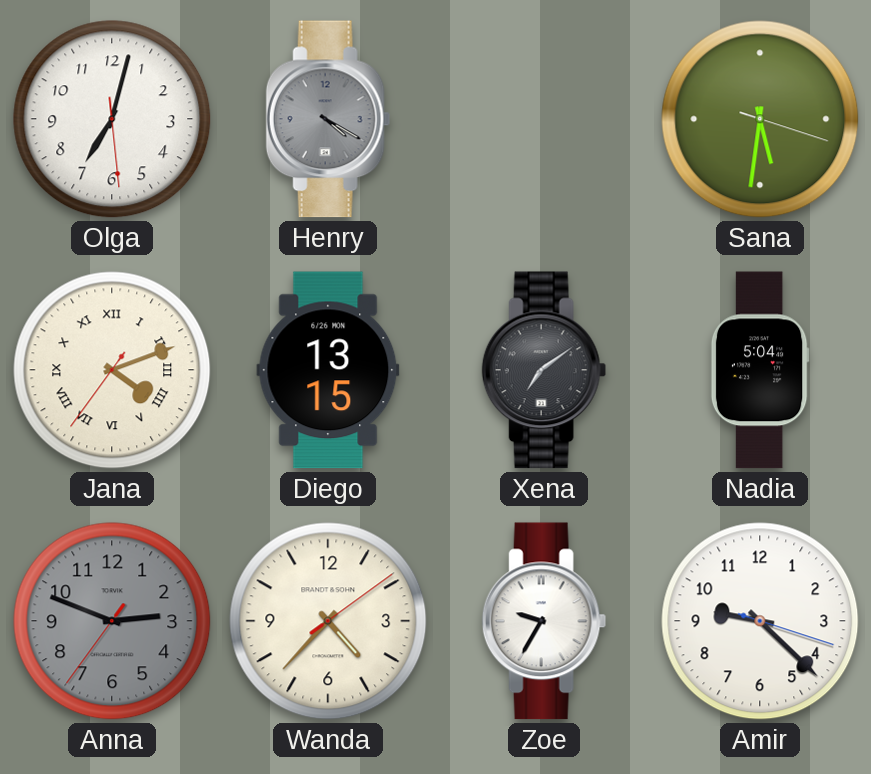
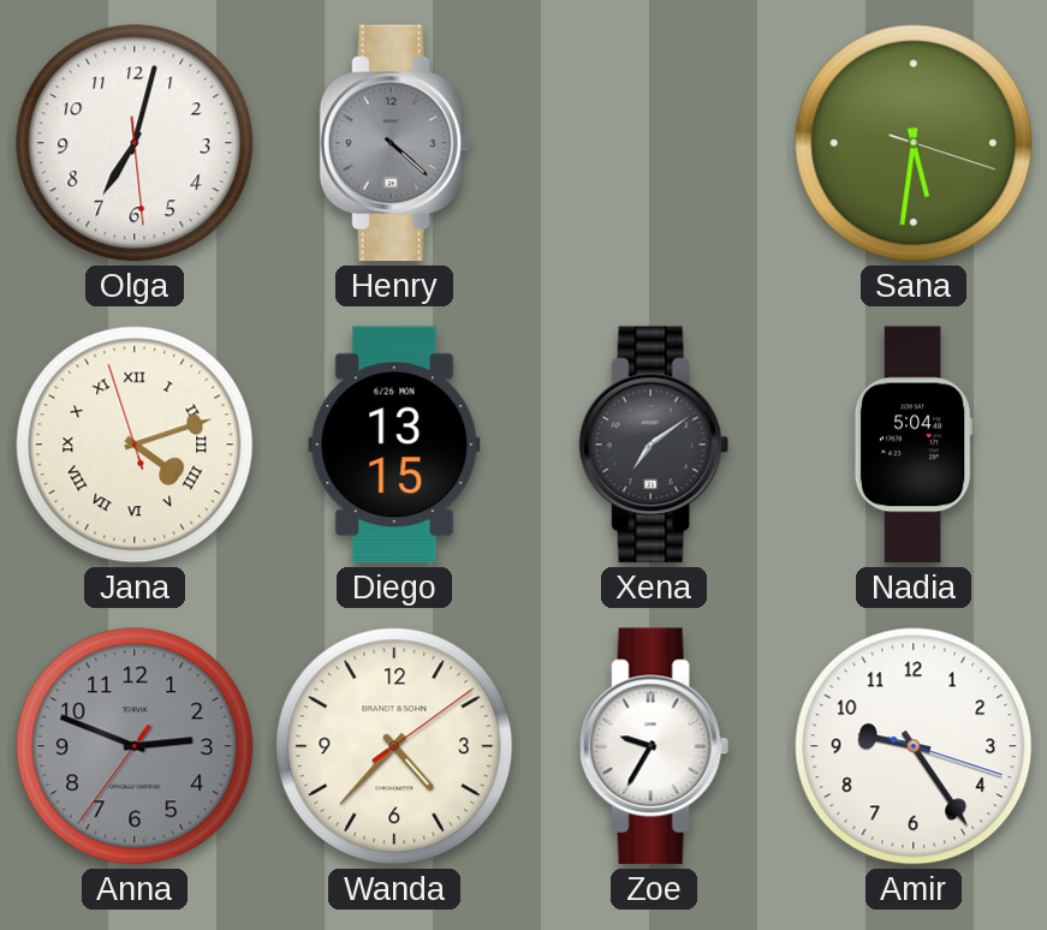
Henry: 4:20 -> 4:22
Jana: 4:11:36 -> 4:11:57
Amir: 9:22 -> 9:24
